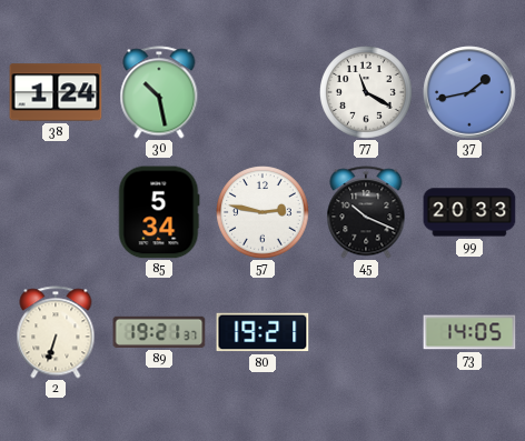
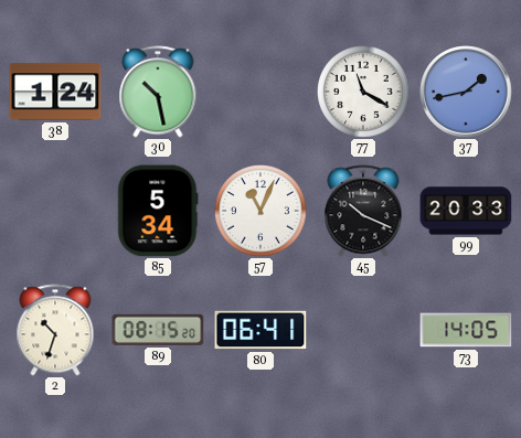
57: 2:47 -> 11:04
2: 6:33 -> 10:33
89: 19:21 -> 08:15
80: 19:21 -> 06:41
